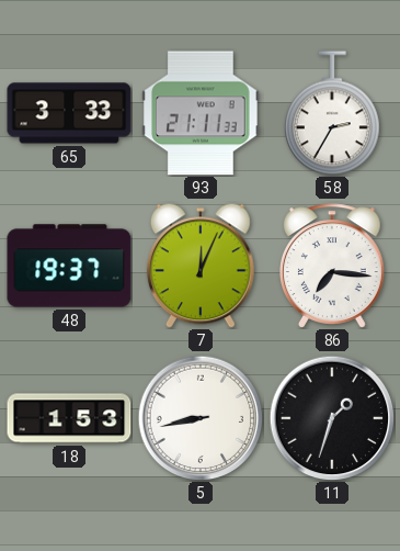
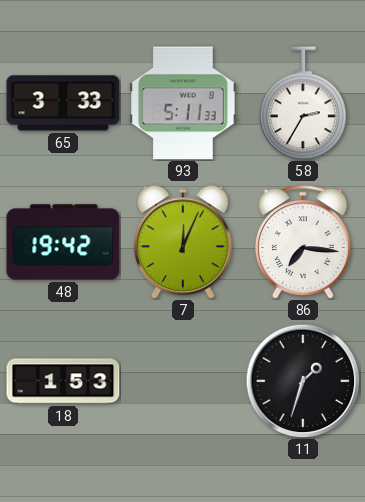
93: 21:11 -> 5:11
48: 19:37 -> 19:42
5: 8:43 -> none
